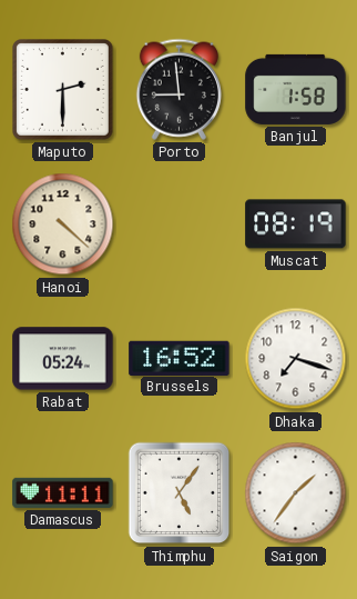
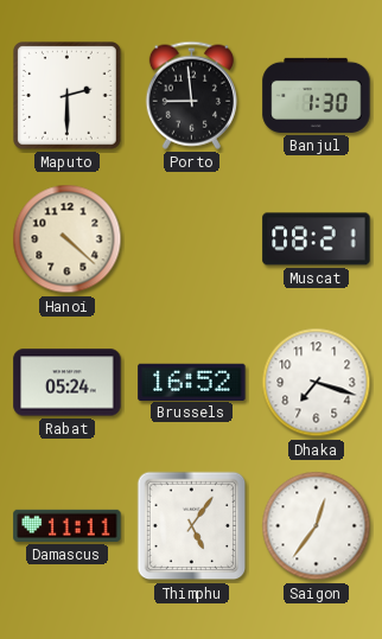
Banjul: 1:58 -> 1:30
Muscat: 08:19 -> 08:21
Saigon: 1:36 -> 12:36
